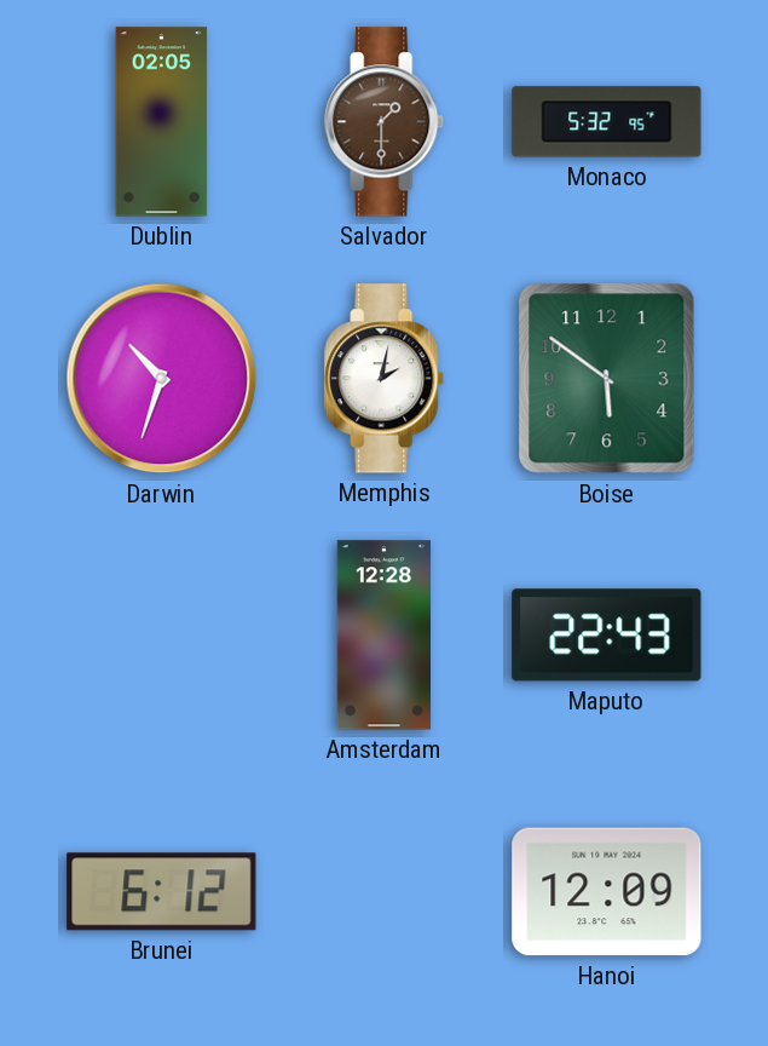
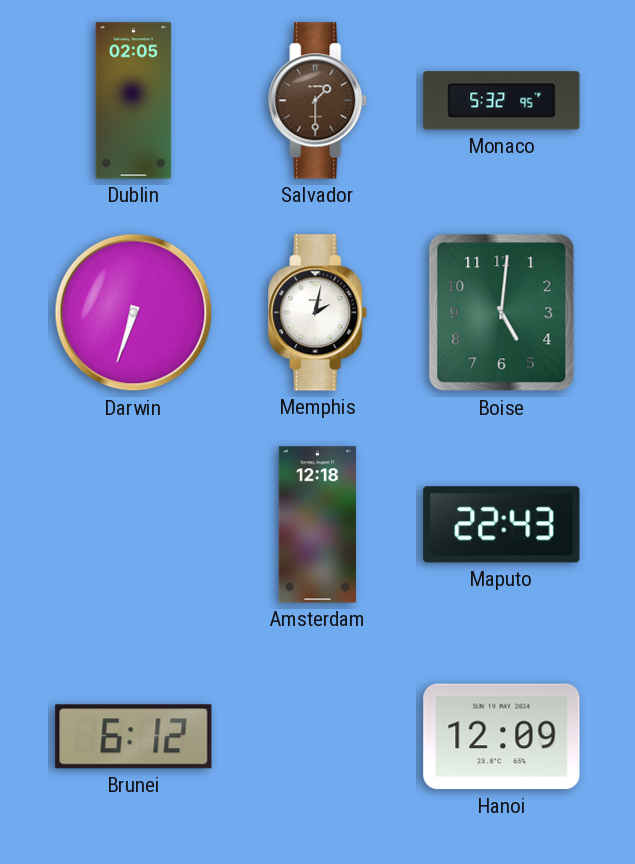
Darwin: 10:33 -> 6:33
Boise: 5:51 -> 5:01
Amsterdam: 12:28 -> 12:18
